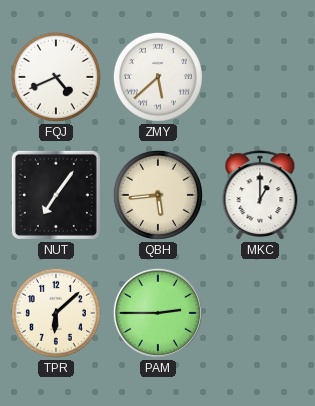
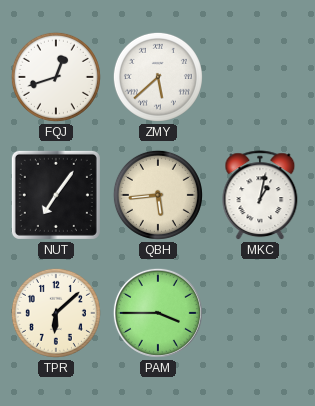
FQJ: 4:41 -> 12:42
MKC: 1:00 -> 1:02
PAM: 2:45 -> 3:45
